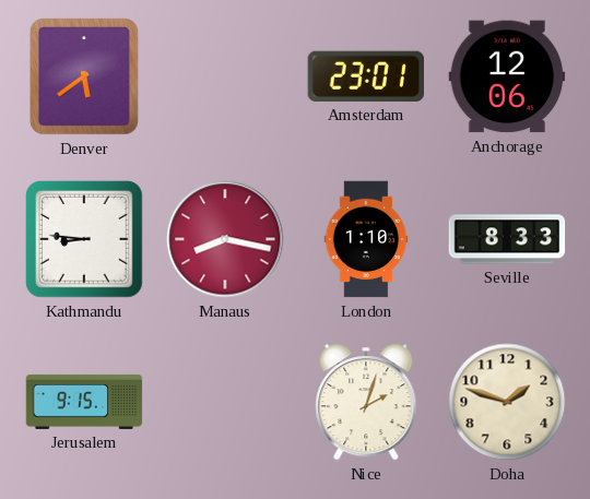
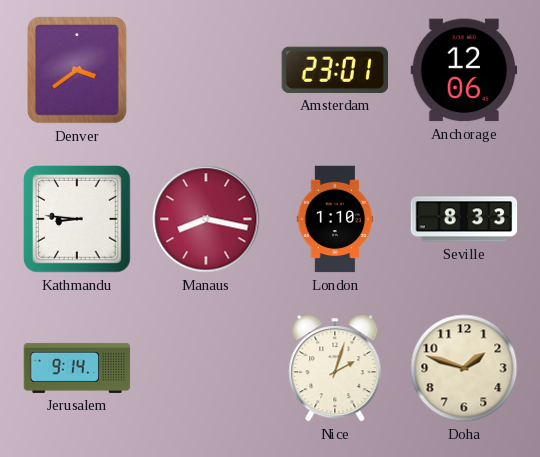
Denver: 5:39 -> 3:39
Jerusalem: 9:15 -> 9:14
